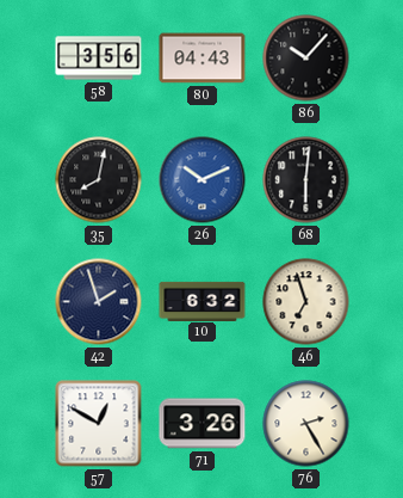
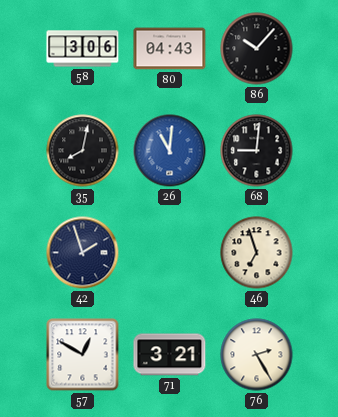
58: 3:56 -> 3:06
26: 10:11 -> 11:01
68: 6:01 -> 9:01
10: 6:32 -> none
71: 3:26 -> 3:21
